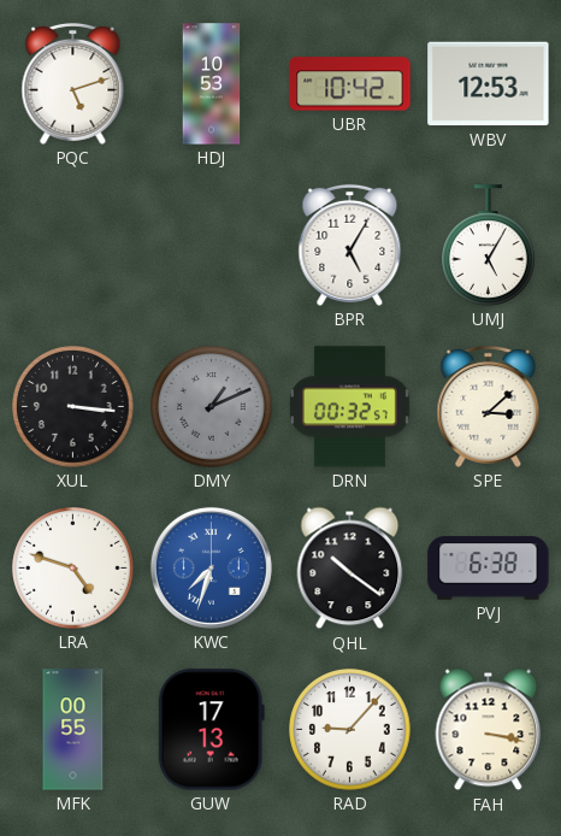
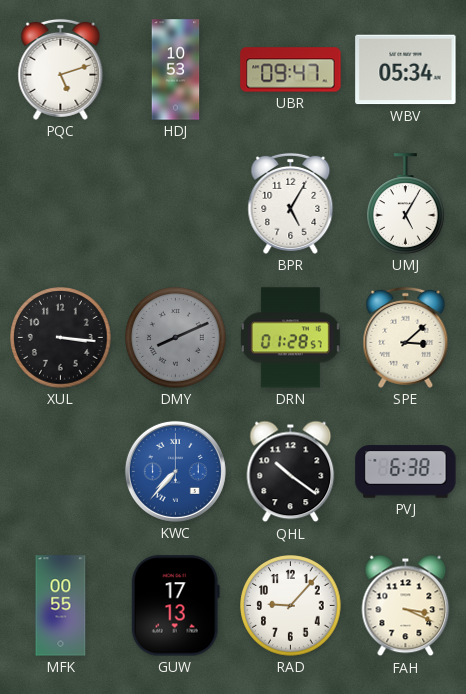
UBR: 10:42 -> 09:47
WBV: 12:53 -> 05:34
DMY: 1:11 -> 8:11
DRN: 00:32 -> 01:28
LRA: 4:48 -> none
KWC: 7:33 -> 7:37
FAH: 3:17 -> 3:19
